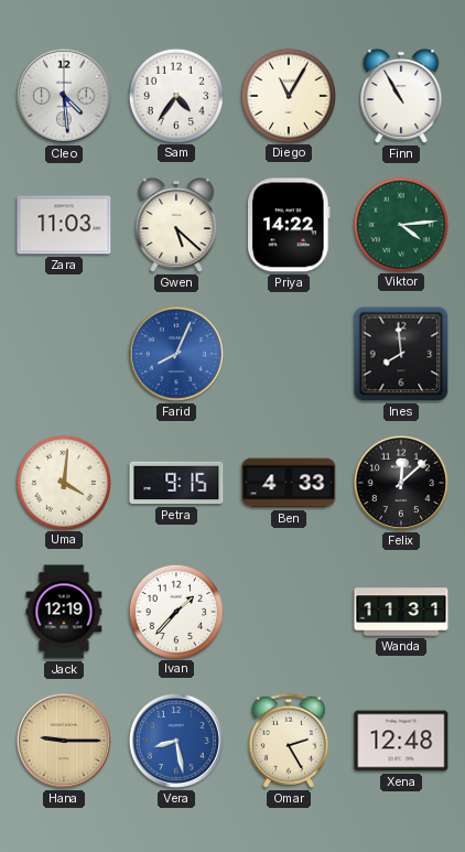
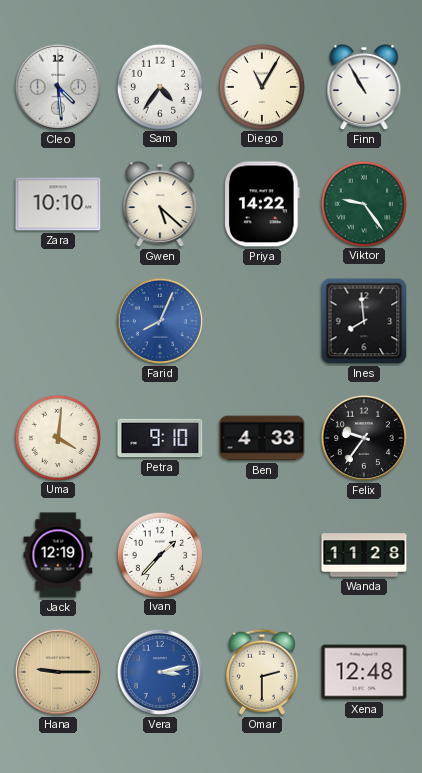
Zara: 11:03 -> 10:10
Viktor: 4:14 -> 9:24
Petra: 9:15 -> 9:10
Felix: 12:08 -> 9:36
Wanda: 11:31 -> 11:28
Vera: 8:28 -> 3:13
Omar: 2:25 -> 2:30
